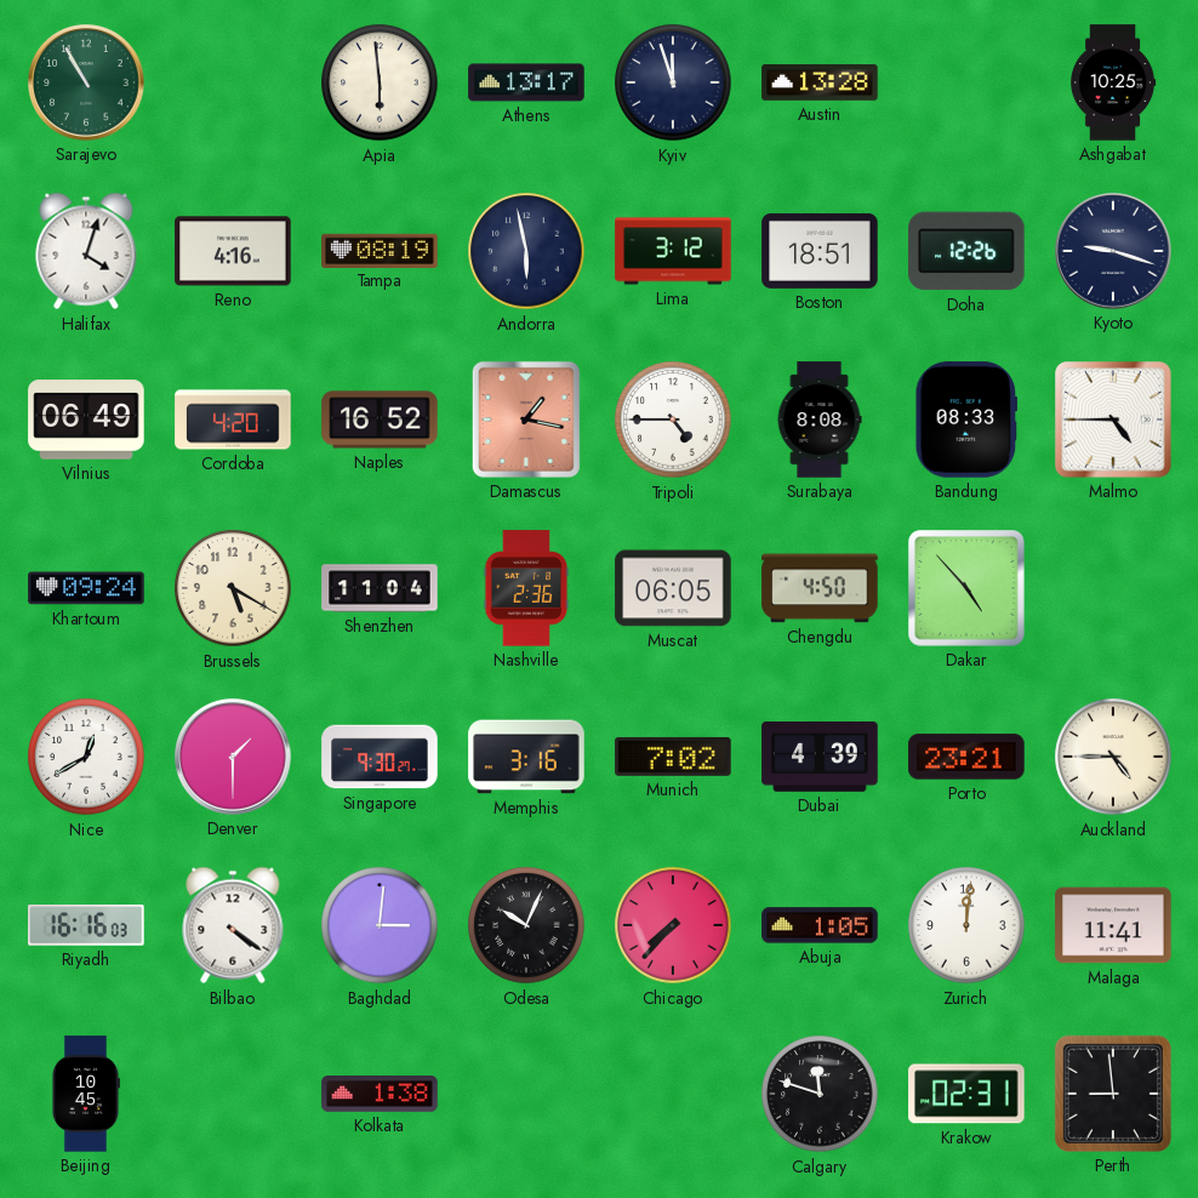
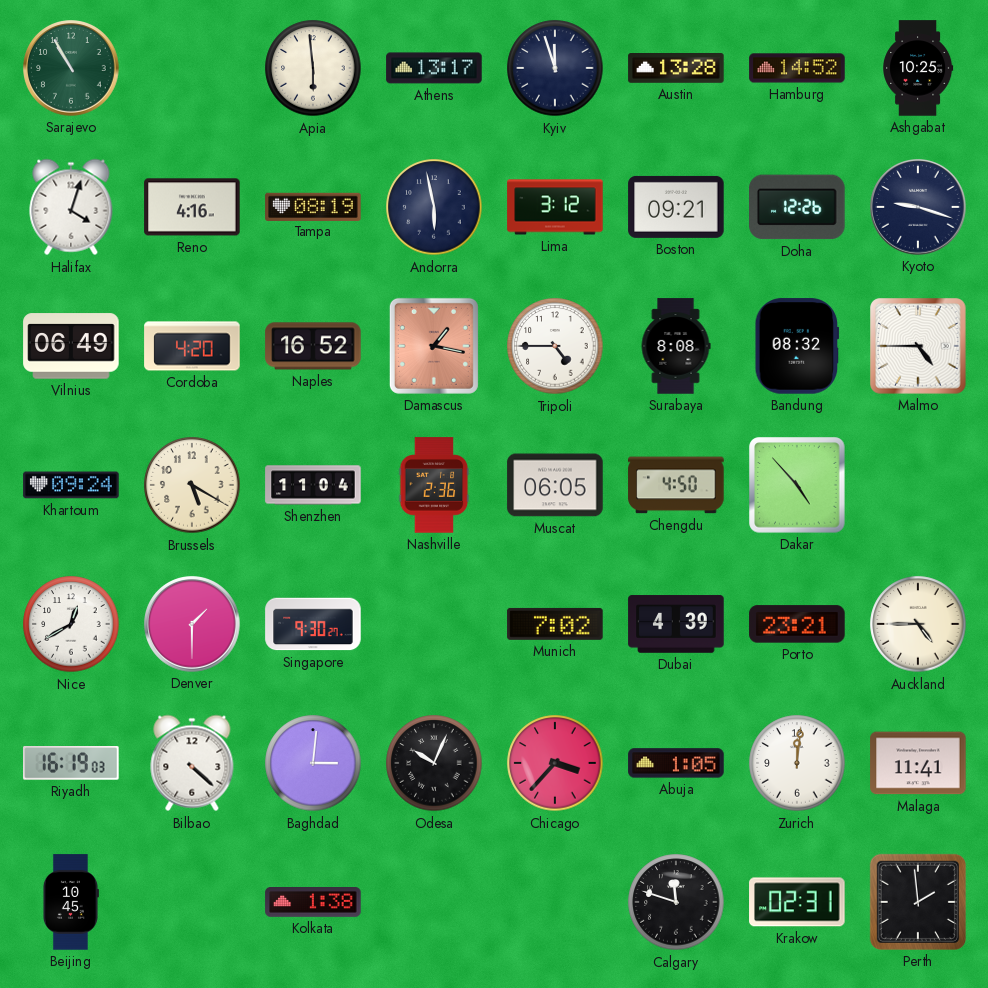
Hamburg: none -> 14:52
Boston: 18:51 -> 09:21
Bandung: 08:33 -> 08:32
Memphis: 3:16 -> none
Riyadh: 16:16 -> 16:19
Bilbao: 4:21 -> 4:22
Chicago: 7:37 -> 3:37
Perth: 8:59 -> 1:59
